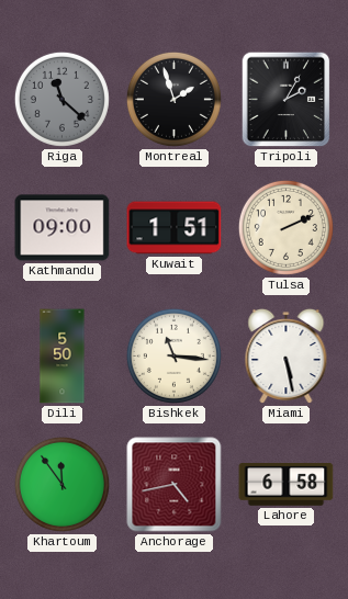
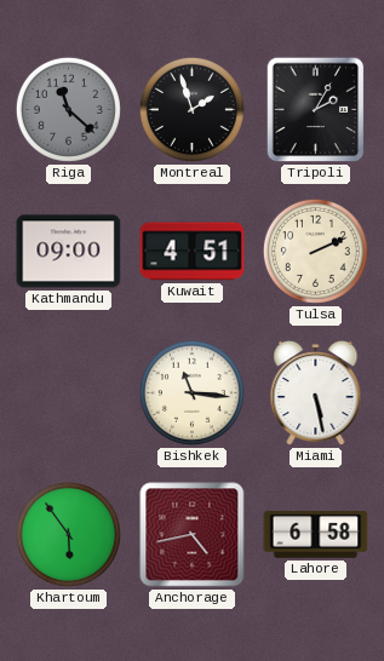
Kuwait: 1:51 -> 4:51
Dili: 5:50 -> none
Khartoum: 11:54 -> 5:54
